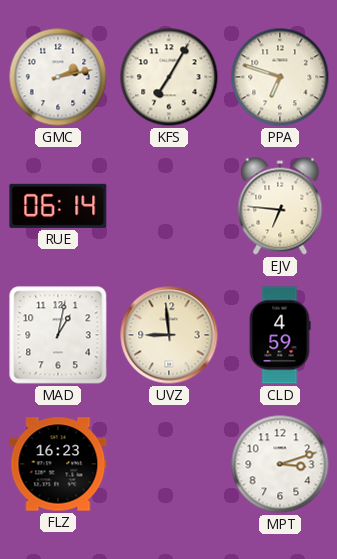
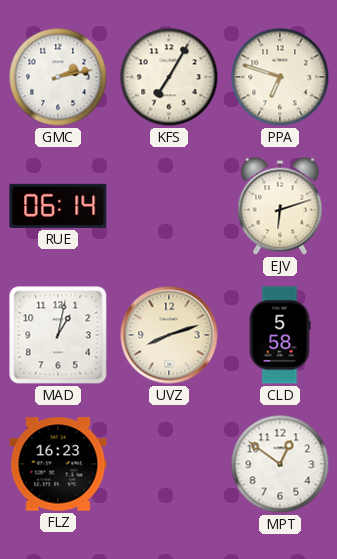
EJV: 6:46 -> 6:12
UVZ: 8:59 -> 8:12
CLD: 4:59 -> 5:58
MPT: 3:12 -> 12:51
